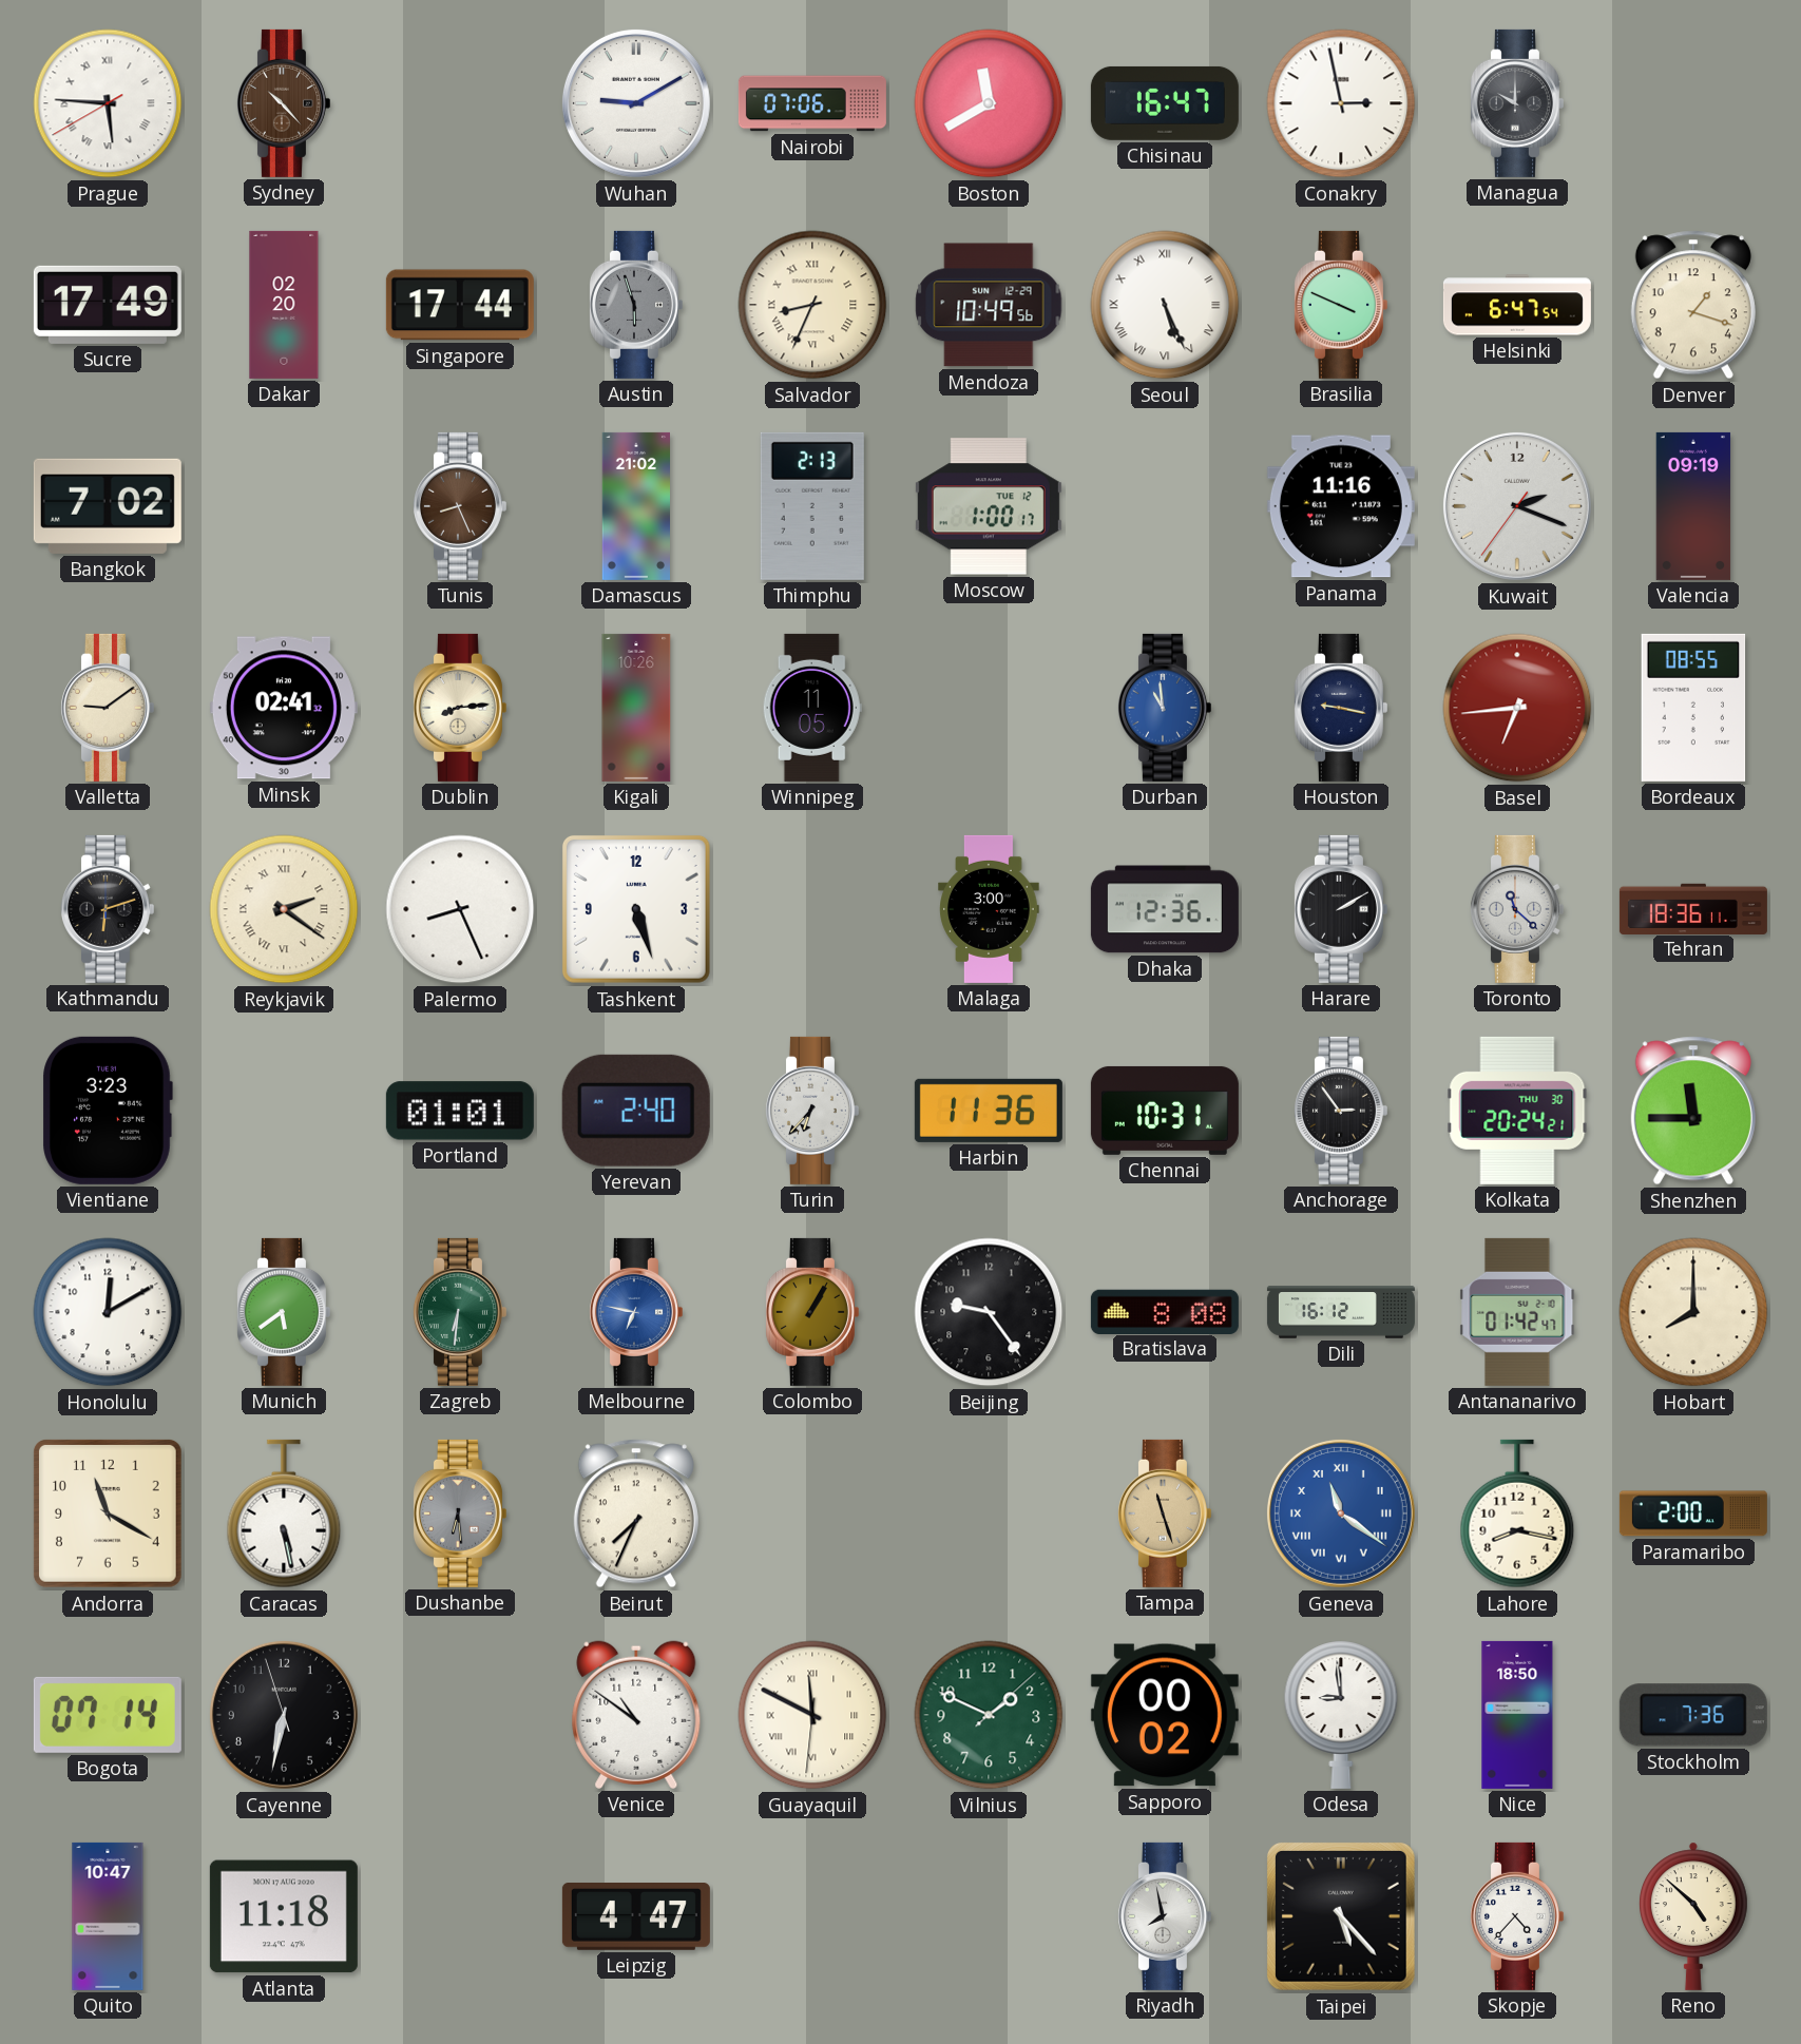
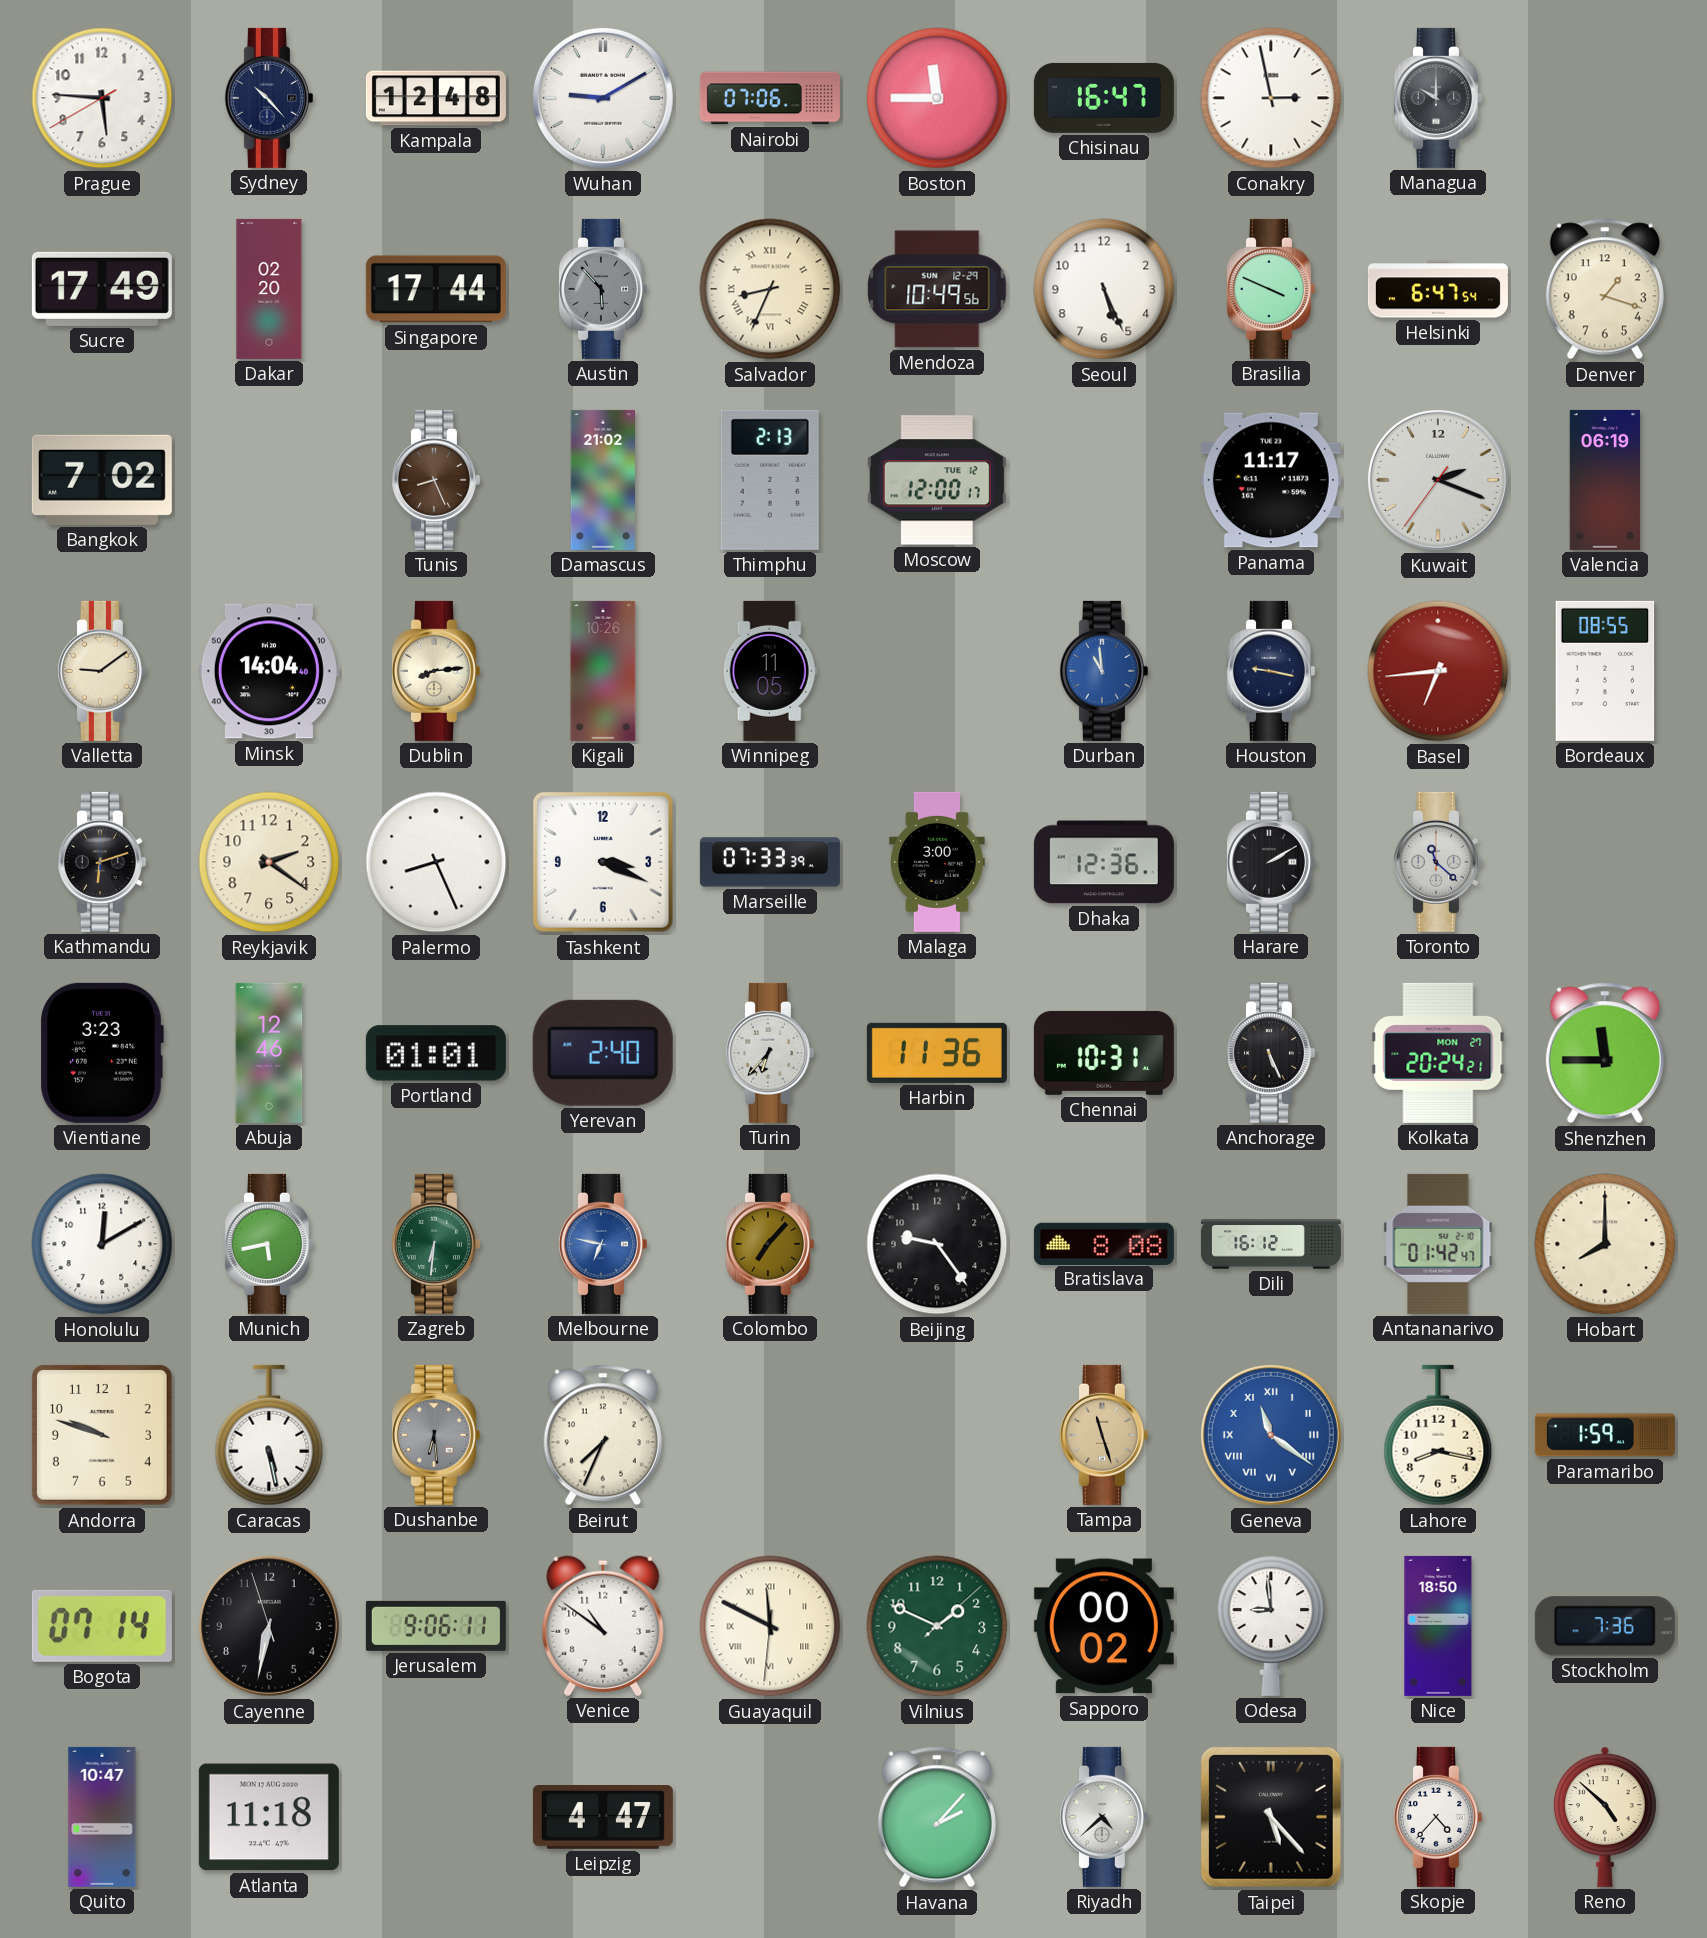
Prague numerals: Roman -> Arabic
Sydney dial: brown -> navy
Kampala: none -> 12:48
Boston: 11:40 -> 11:45
Austin: 5:57 -> 5:53
Seoul numerals: Roman -> Arabic
Moscow: 1:00 -> 12:00
Panama: 11:16 -> 11:17
Valencia: 09:19 -> 06:19
Minsk: 02:41 -> 14:04
Reykjavik numerals: Roman -> Arabic
Tashkent: 5:27 -> 3:19
Marseille: none -> 07:33
Tehran: 18:36 -> none
Abuja: none -> 12:46
Anchorage: 2:54 -> 5:26
Kolkata date: THU 30 -> MON 27
Munich: 5:39 -> 5:43
Colombo: 1:05 -> 7:07
Andorra: 11:20 -> 9:48
Paramaribo: 2:00 -> 1:59
Jerusalem: none -> 9:06
Havana: none -> 2:07
Riyadh: 7:58 -> 4:38
